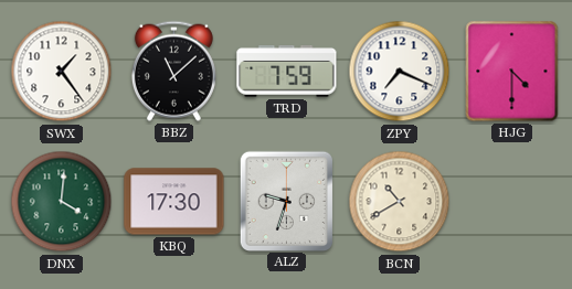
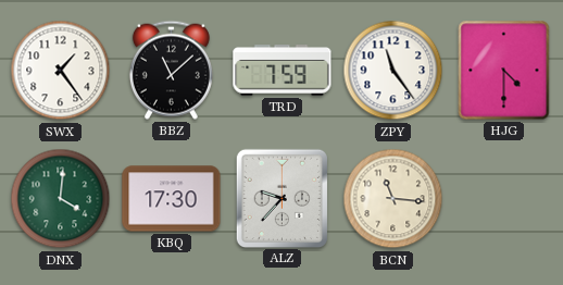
ZPY: 7:19 -> 11:24
ALZ: 9:33 -> 9:37
BCN: 10:40 -> 11:16
